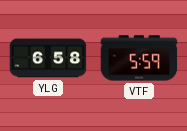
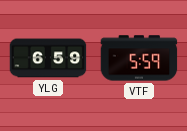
YLG: 6:58 -> 6:59
